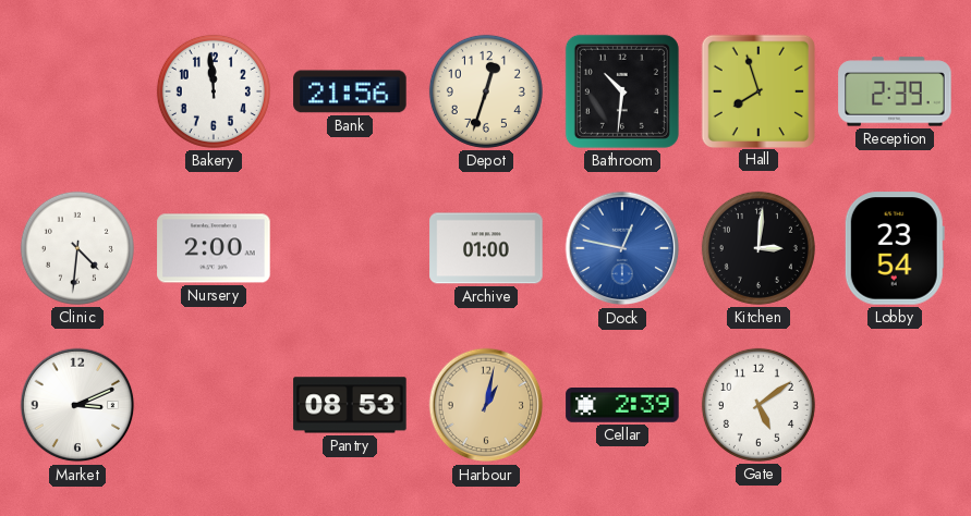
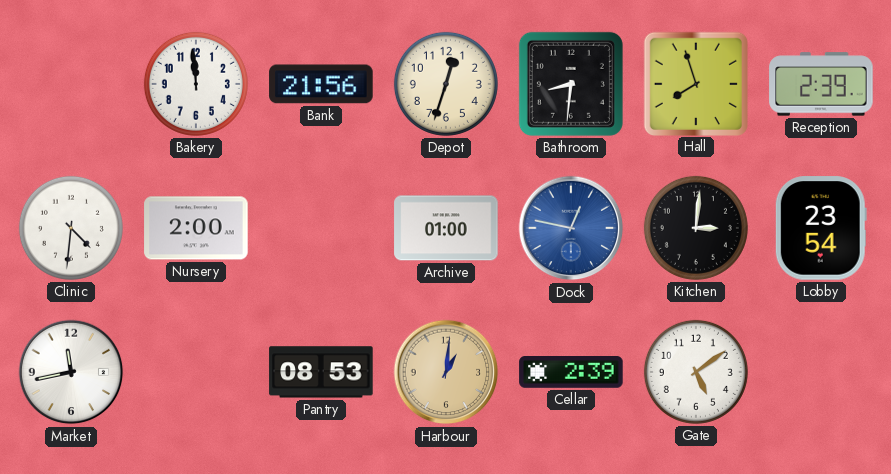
Bathroom: 10:31 -> 8:31
Market: 3:11 -> 11:43
Harbour: 1:02 -> 1:01
